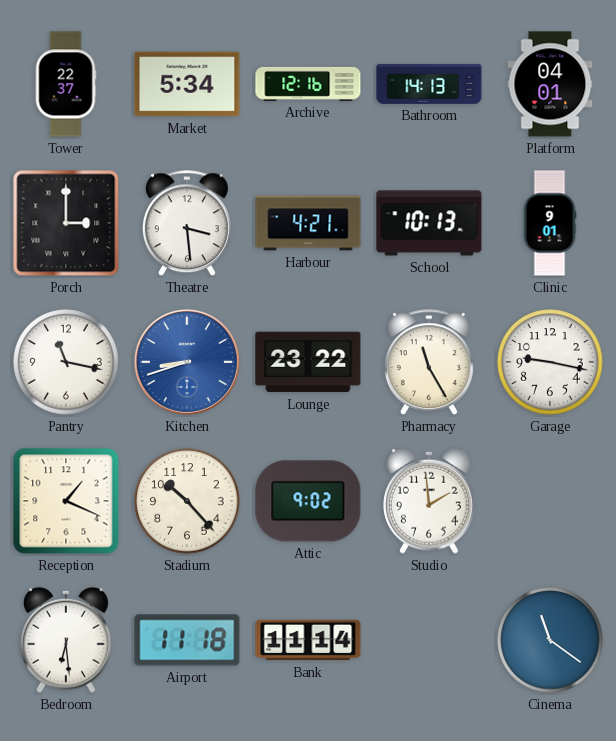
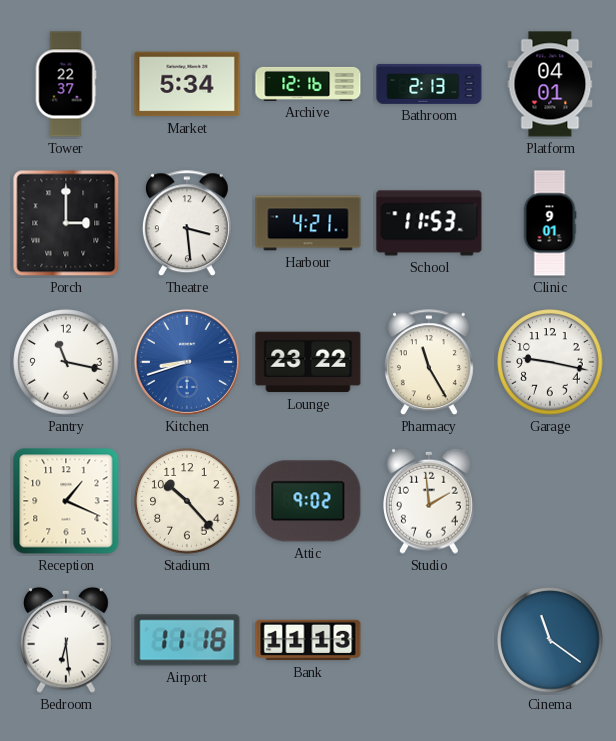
Bathroom: 14:13 -> 2:13
School: 10:13 -> 11:53
Bank: 11:14 -> 11:13
